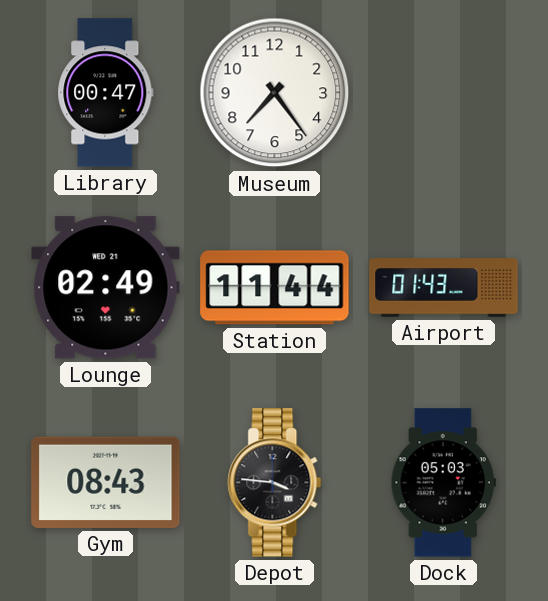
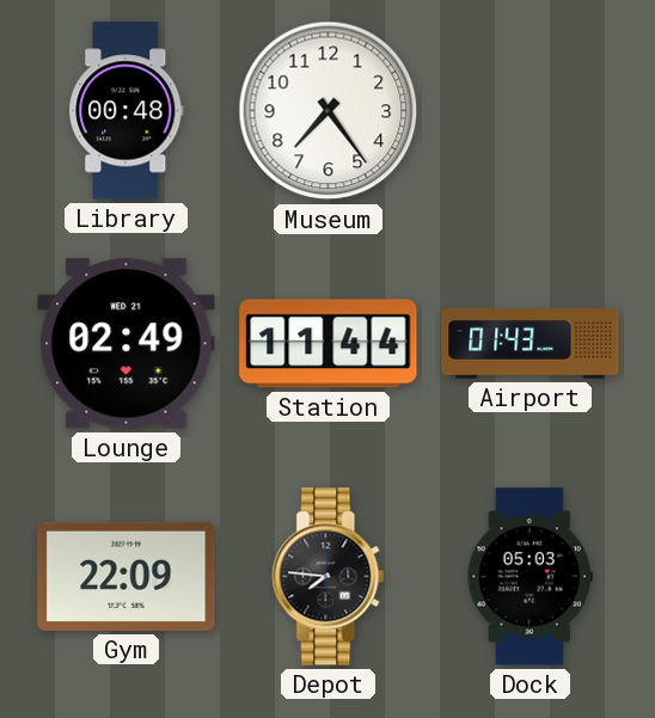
Library: 00:47 -> 00:48
Gym: 08:43 -> 22:09
Depot: 3:46 -> 7:46
